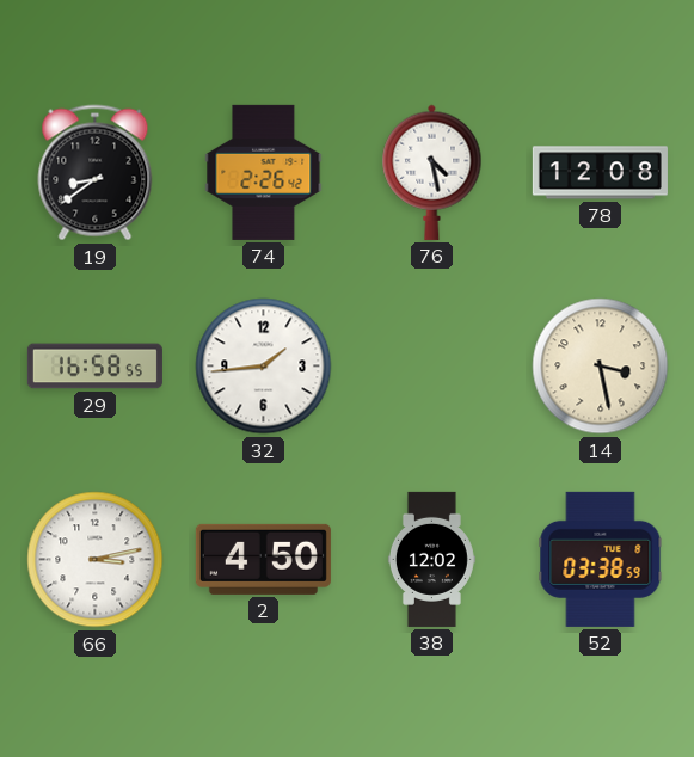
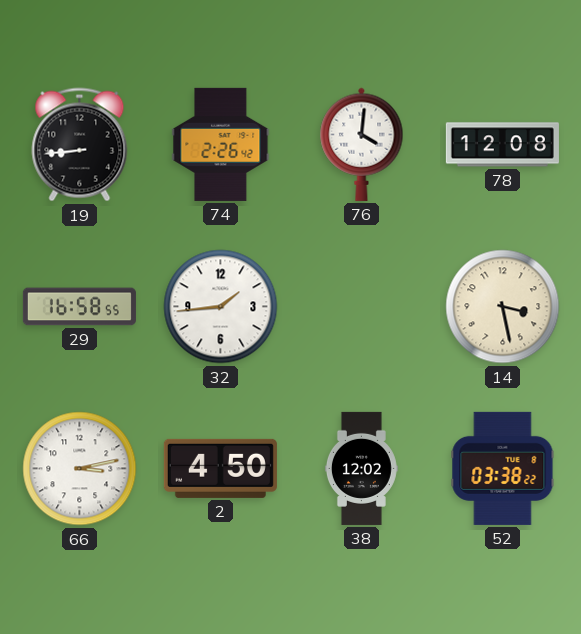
19: 8:39 -> 8:44
76: 4:28 -> 4:01
52: 03:38:59 -> 03:38:22
